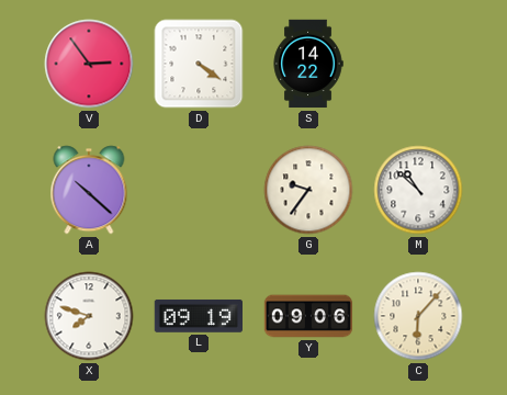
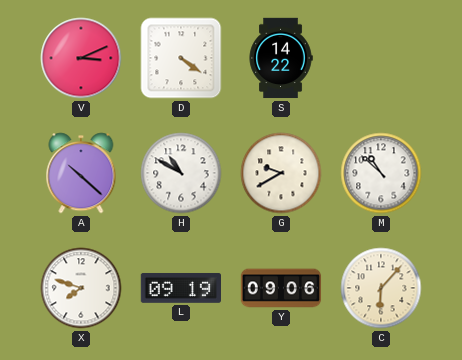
V: 2:54 -> 3:11
H: none -> 10:50
G: 9:36 -> 9:40
